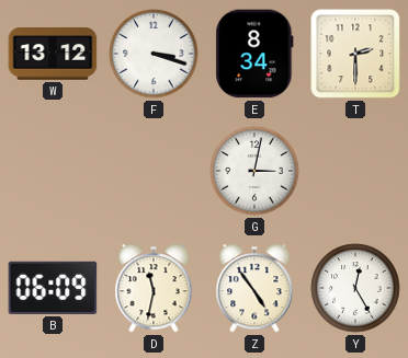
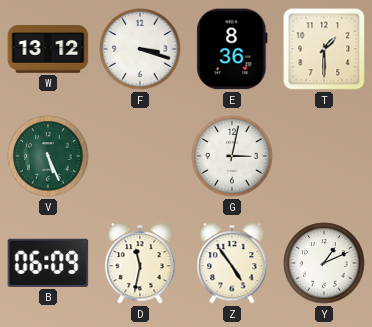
E: 8:34 -> 8:36
T: 2:30 -> 1:30
V: none -> 5:26
Y: 12:25 -> 1:11
